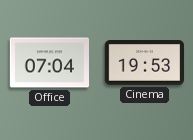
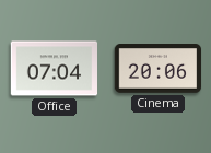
Cinema: 19:53 -> 20:06
